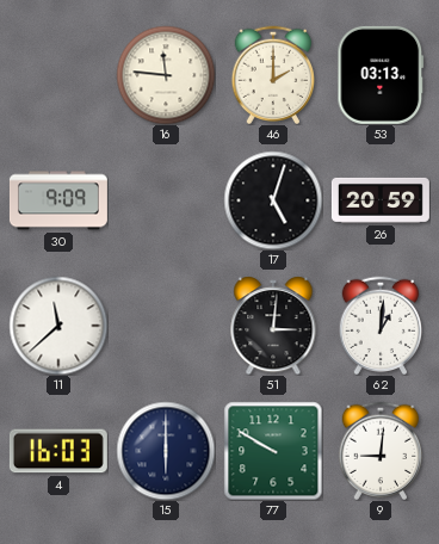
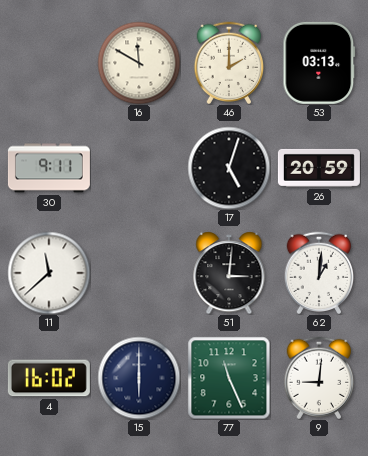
16: 11:46 -> 11:50
30: 9:09 -> 9:11
4: 16:03 -> 16:02
77: 9:50 -> 11:26
